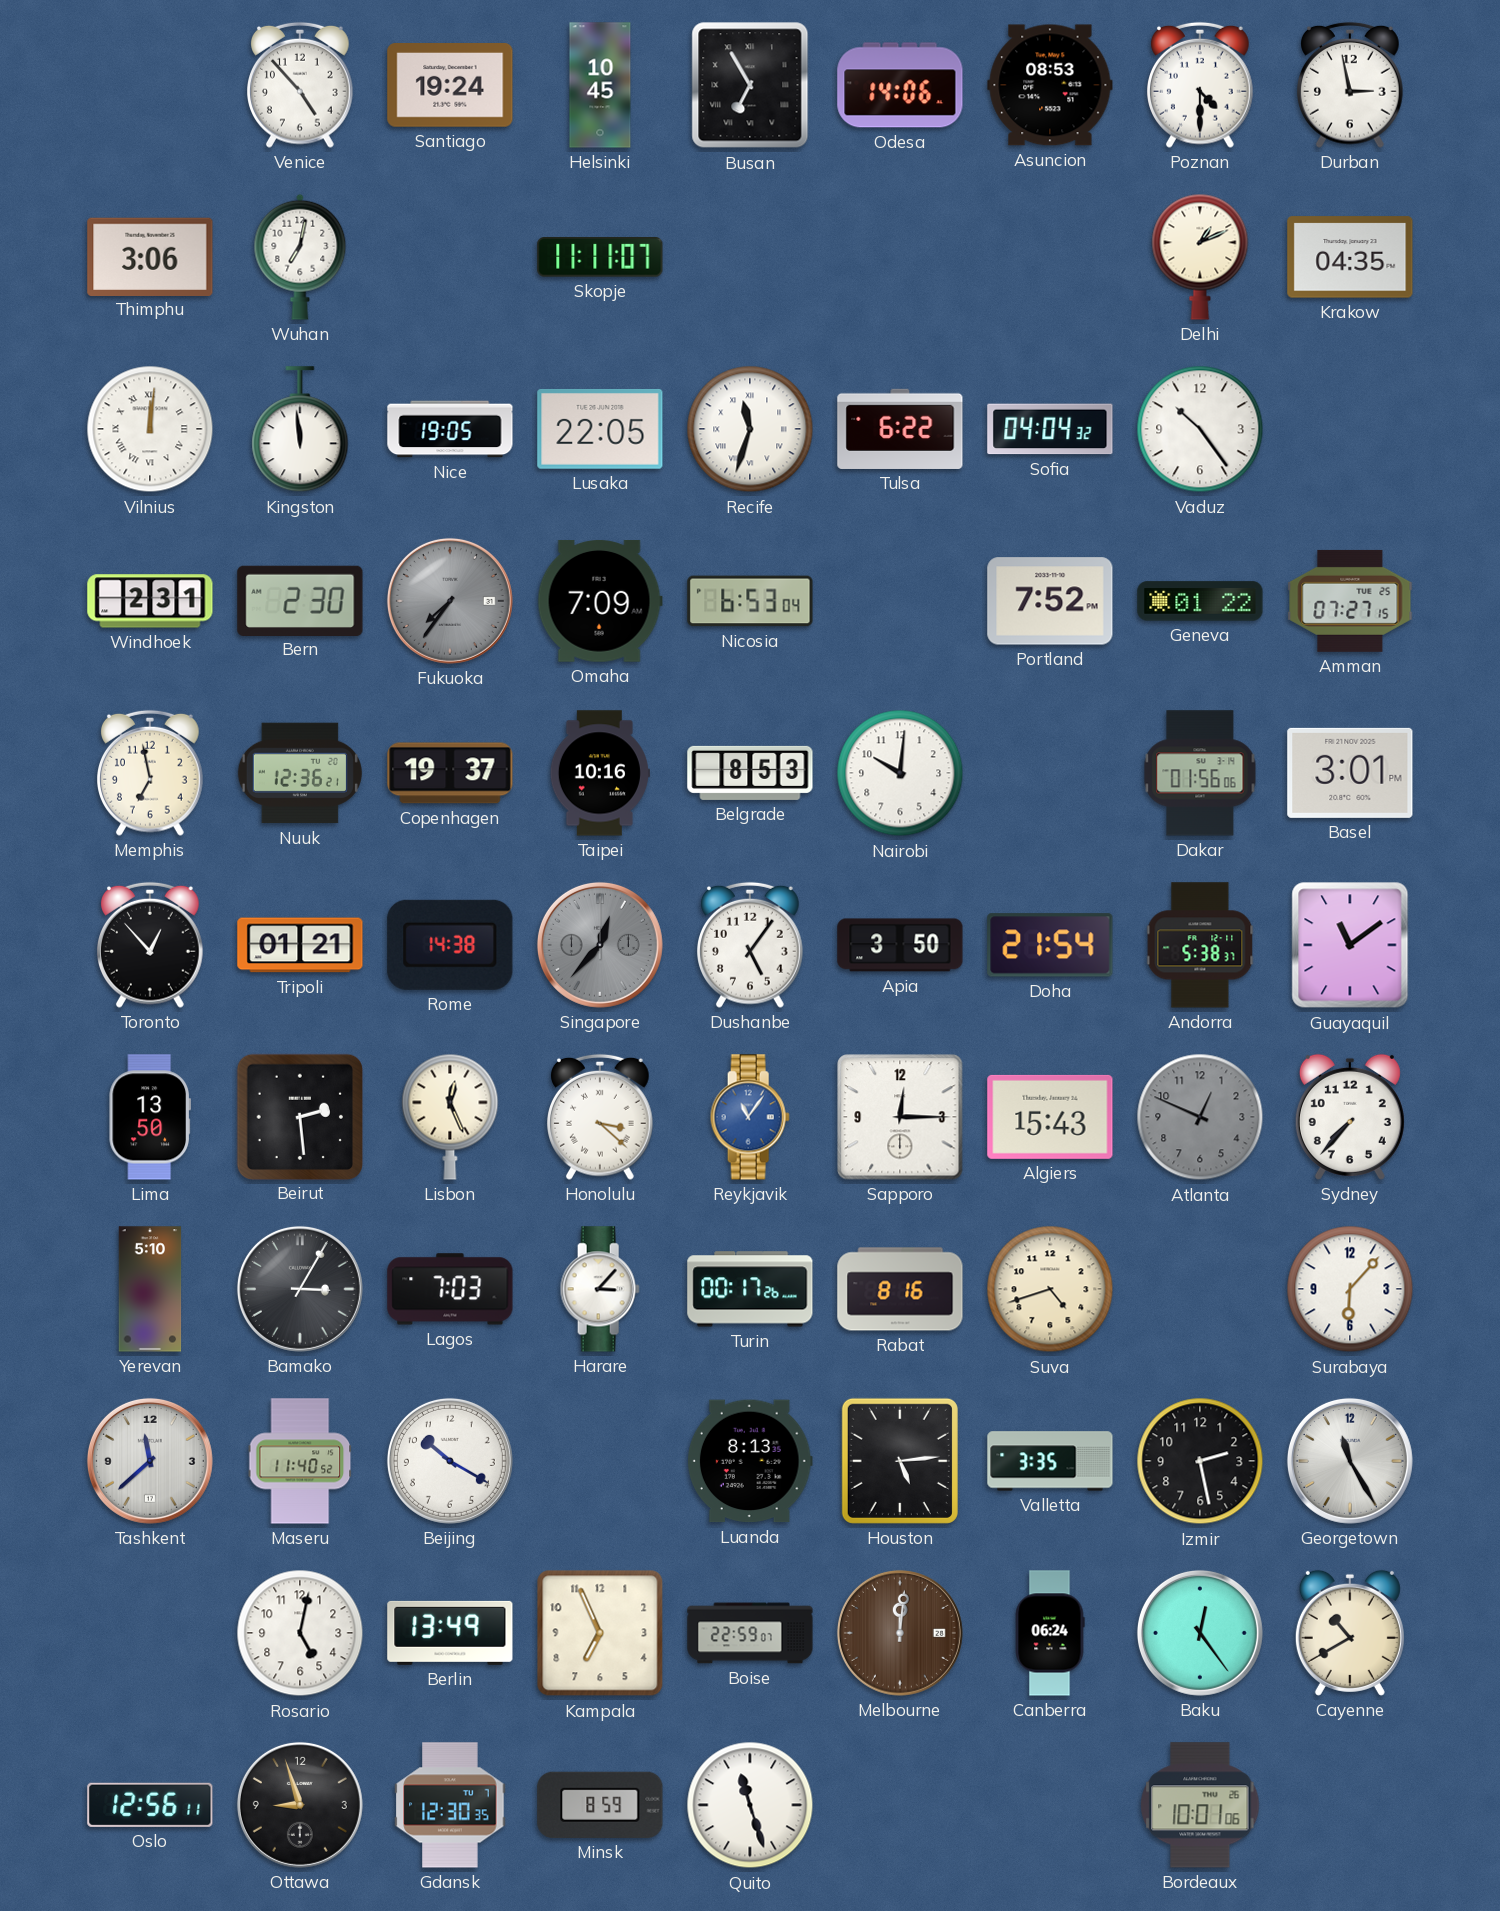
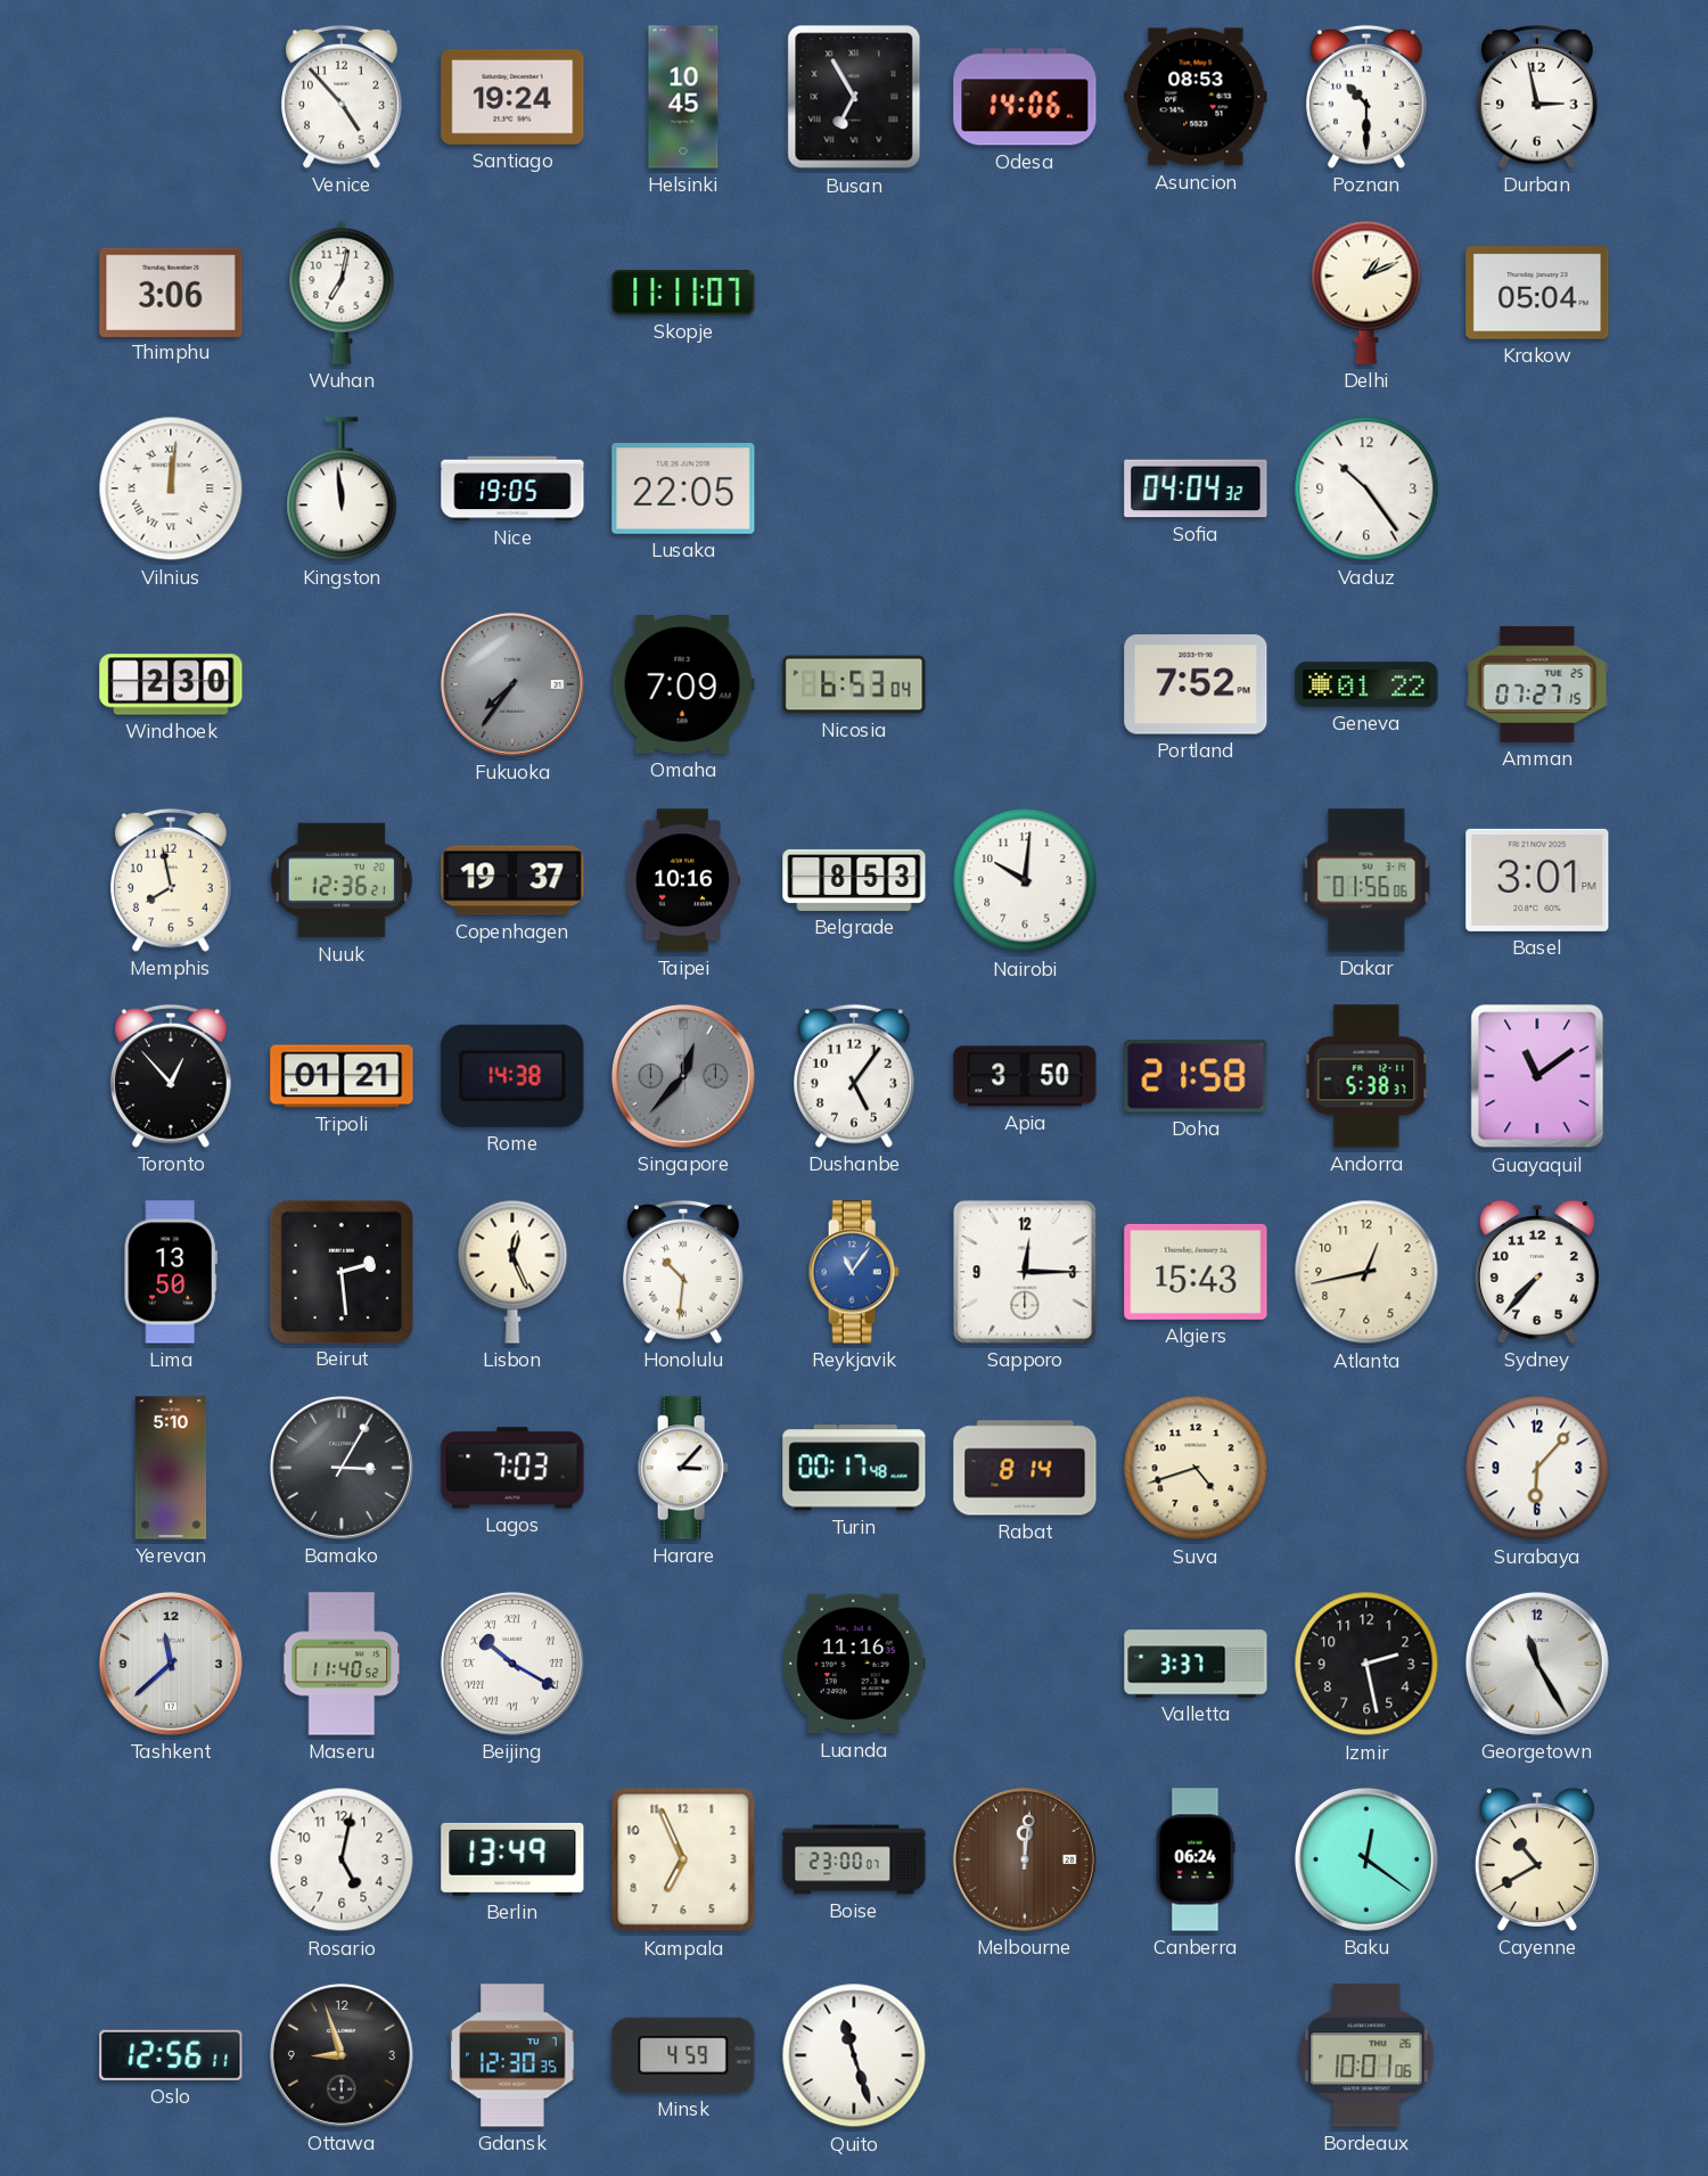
Poznan: 4:30 -> 10:30
Krakow: 04:35 -> 05:04
Recife: 11:33 -> none
Tulsa: 6:22 -> none
Windhoek: 2:31 -> 2:30
Bern: 2:30 -> none
Memphis: 6:58 -> 7:58
Doha: 21:54 -> 21:58
Honolulu: 3:22 -> 10:31
Atlanta: 12:49 -> 12:43
Atlanta dial: grey -> cream
Turin: 00:17:26 -> 00:17:48
Rabat: 8:16 -> 8:14
Beijing numerals: Arabic -> Roman
Luanda: 8:13 -> 11:16
Houston: 5:14 -> none
Valletta: 3:35 -> 3:37
Boise: 22:59 -> 23:00
Baku: 12:24 -> 12:21
Minsk: 8:59 -> 4:59
